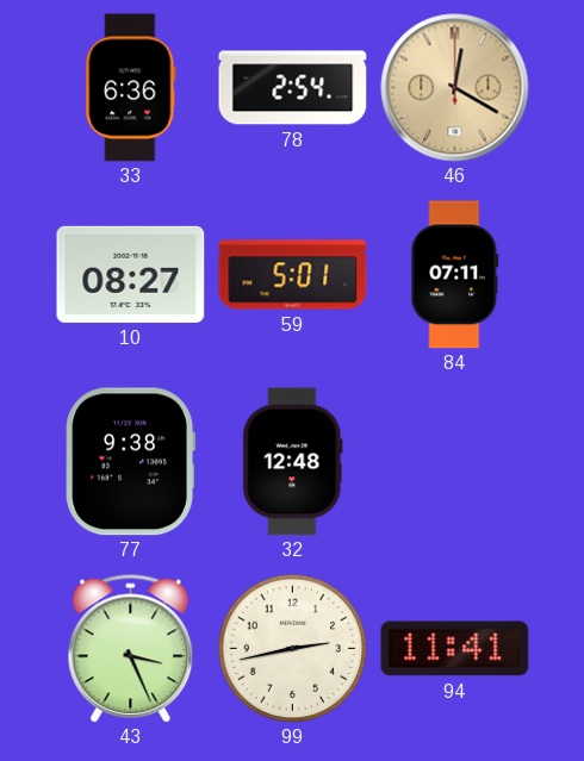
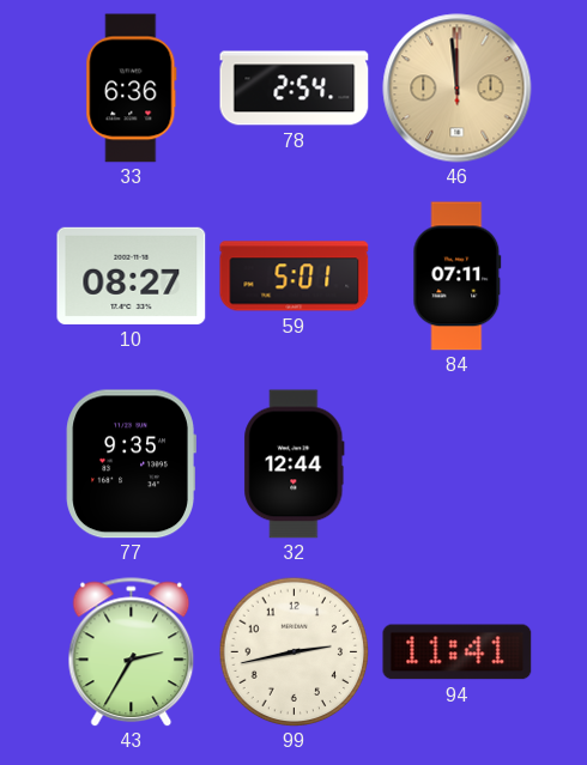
46: 12:20 -> 11:59
77: 9:38 -> 9:35
32: 12:48 -> 12:44
43: 3:26 -> 2:35
